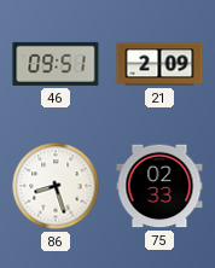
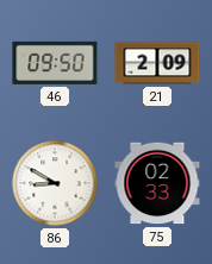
46: 09:51 -> 09:50
86: 8:27 -> 8:50
